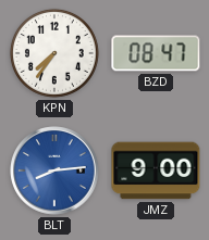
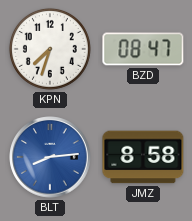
KPN: 7:36 -> 7:33
JMZ: 9:00 -> 8:58
